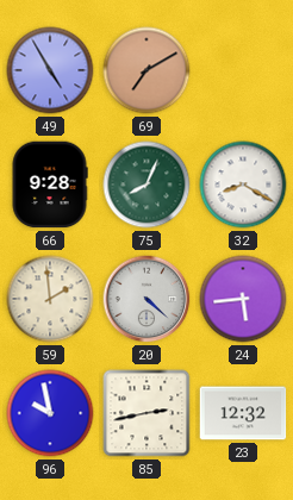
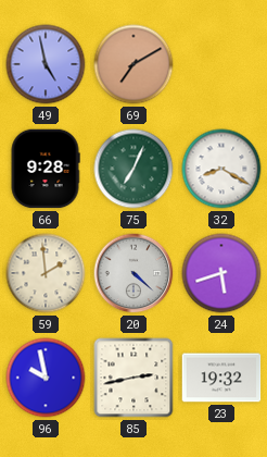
49: 4:55 -> 4:58
75: 8:04 -> 7:04
24: 5:44 -> 5:42
23: 12:32 -> 19:32
